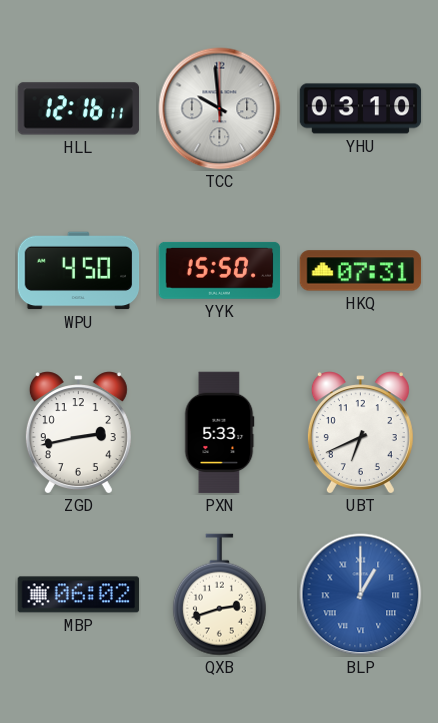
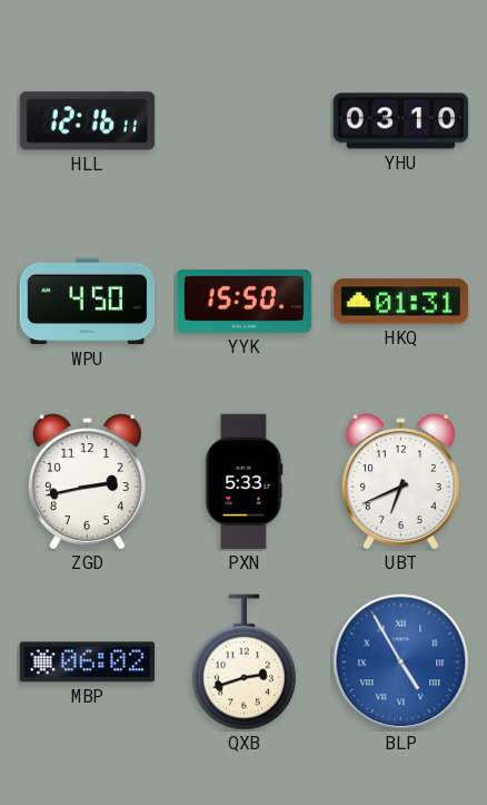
TCC: 9:59 -> none
HKQ: 07:31 -> 01:31
BLP: 1:00 -> 4:55
